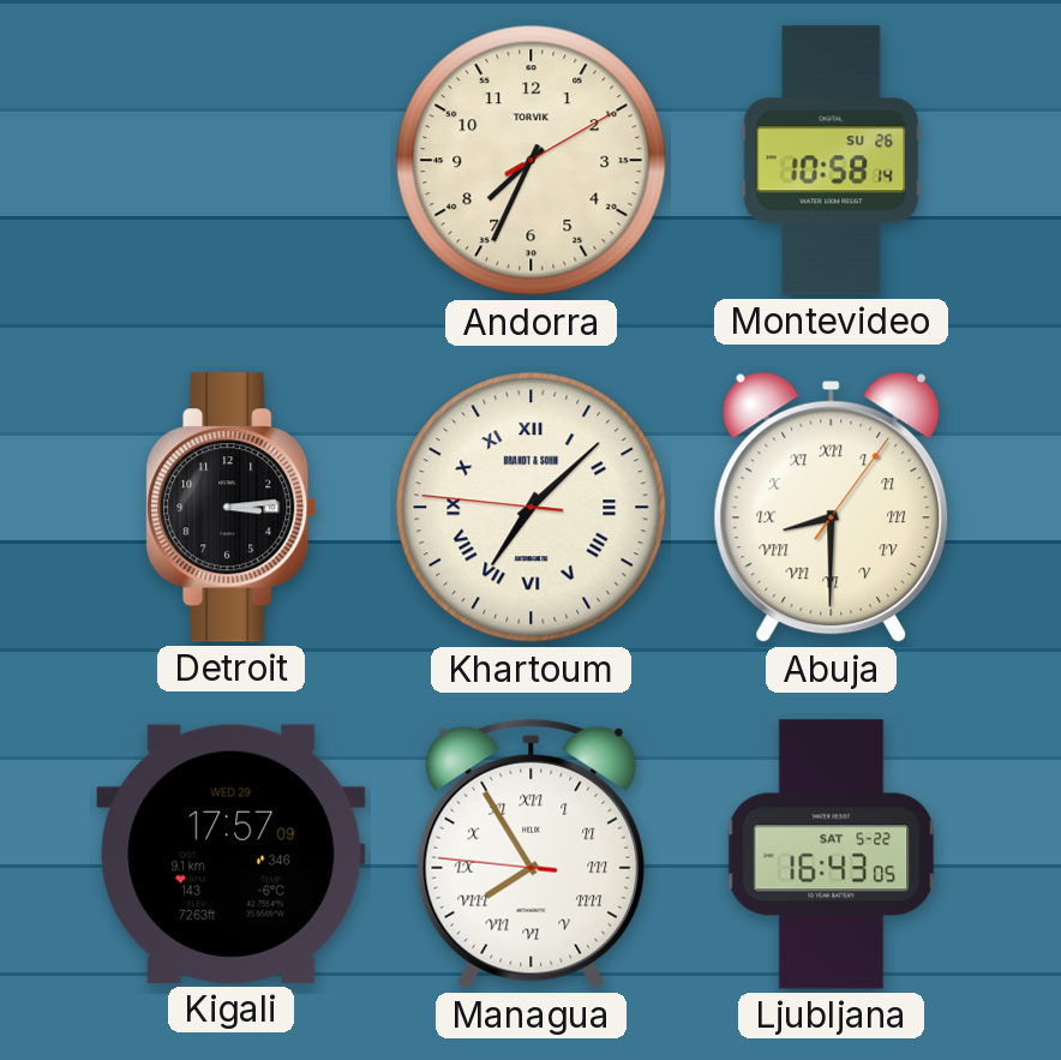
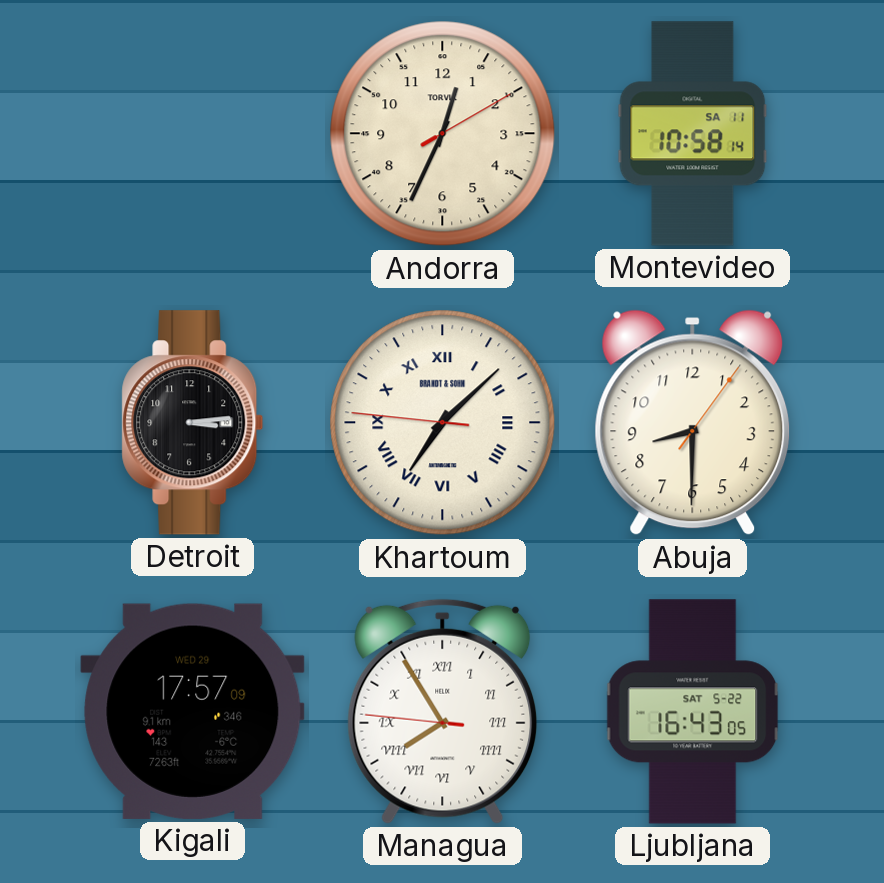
Andorra: 7:34 -> 12:34
Montevideo date: SU 26 -> SA 11
Abuja numerals: Roman -> Arabic
